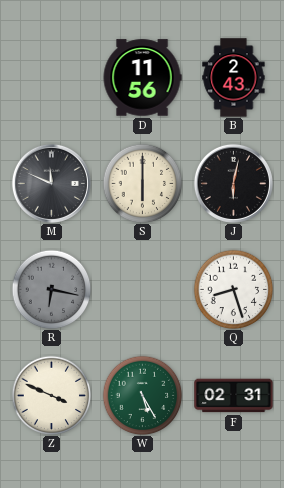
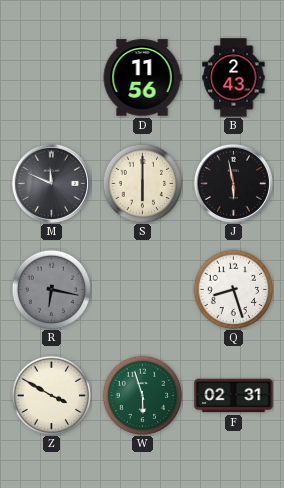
J: 6:02 -> 5:58
Z: 3:49 -> 3:50
W: 5:25 -> 5:57
